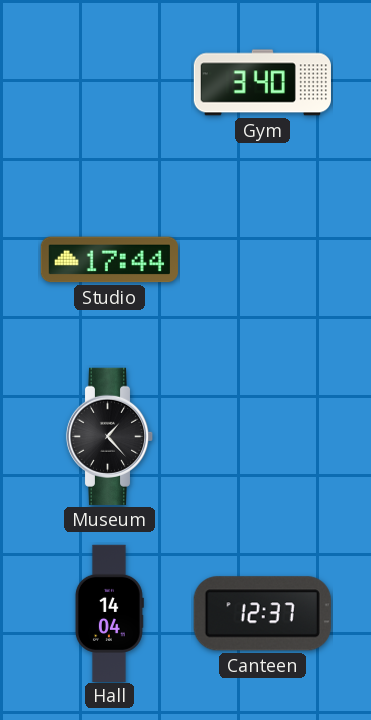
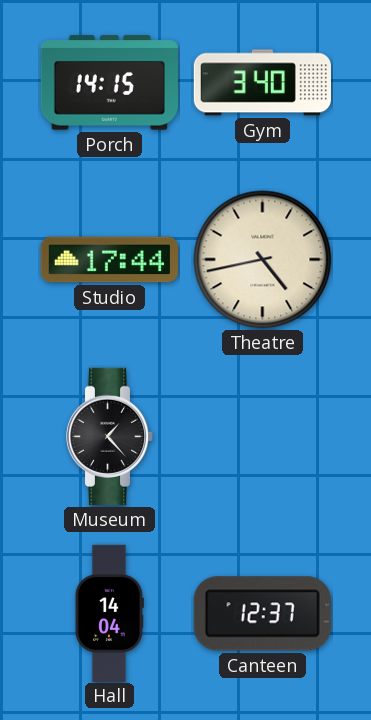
Porch: none -> 14:15
Theatre: none -> 4:43
